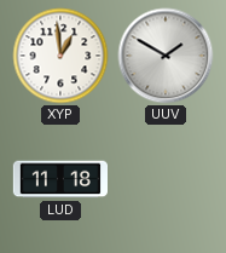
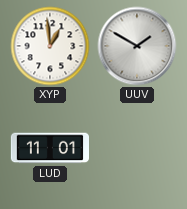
LUD: 11:18 -> 11:01
